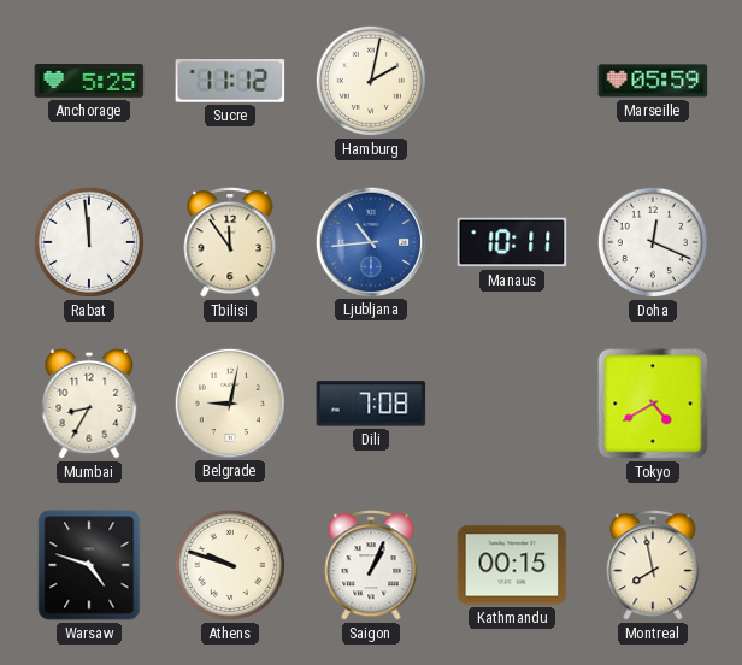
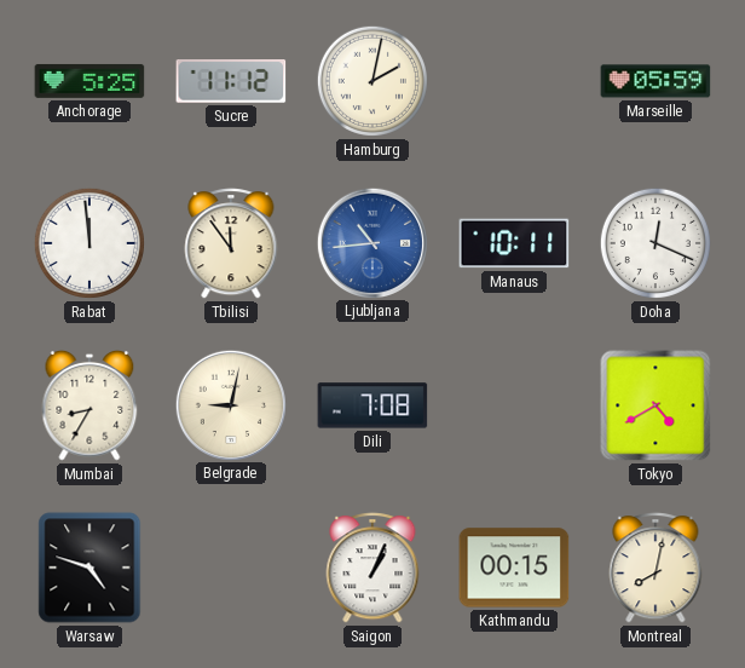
Athens: 9:48 -> none
Montreal: 7:58 -> 8:02
